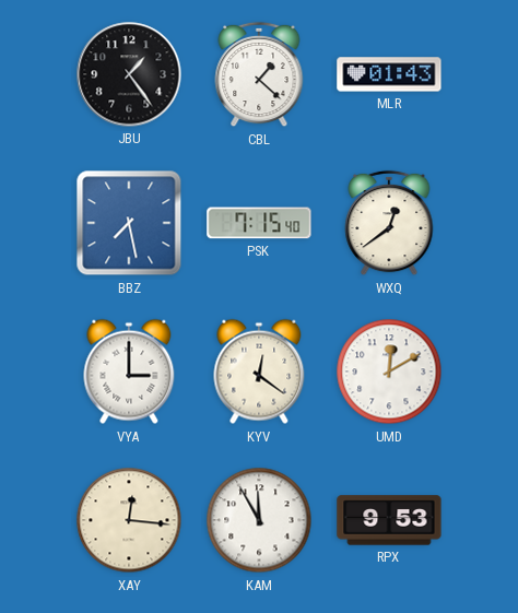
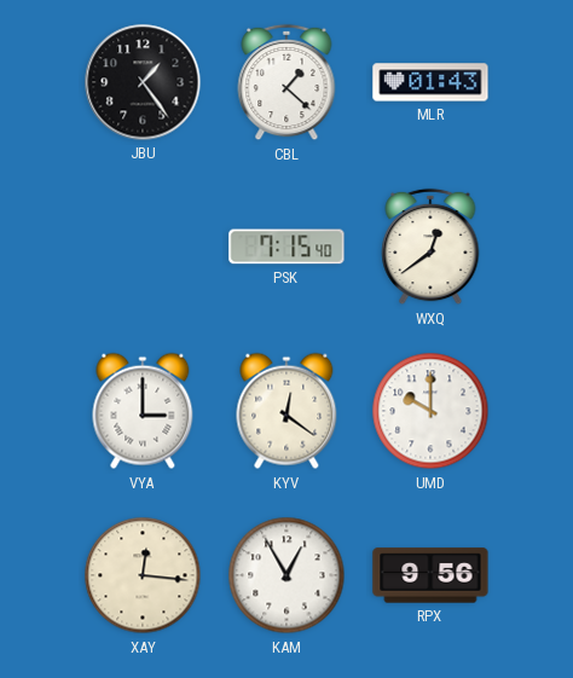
BBZ: 7:28 -> none
UMD: 12:10 -> 10:00
KAM: 11:55 -> 12:55
RPX: 9:53 -> 9:56
